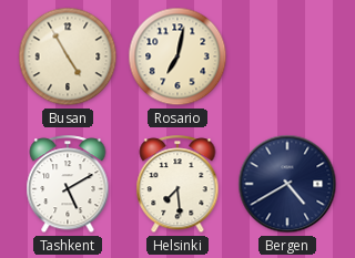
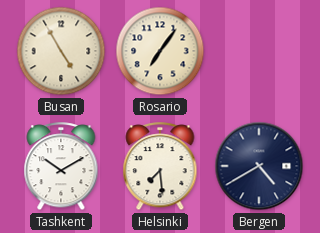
Rosario: 7:02 -> 7:06
Tashkent: 5:10 -> 10:10
